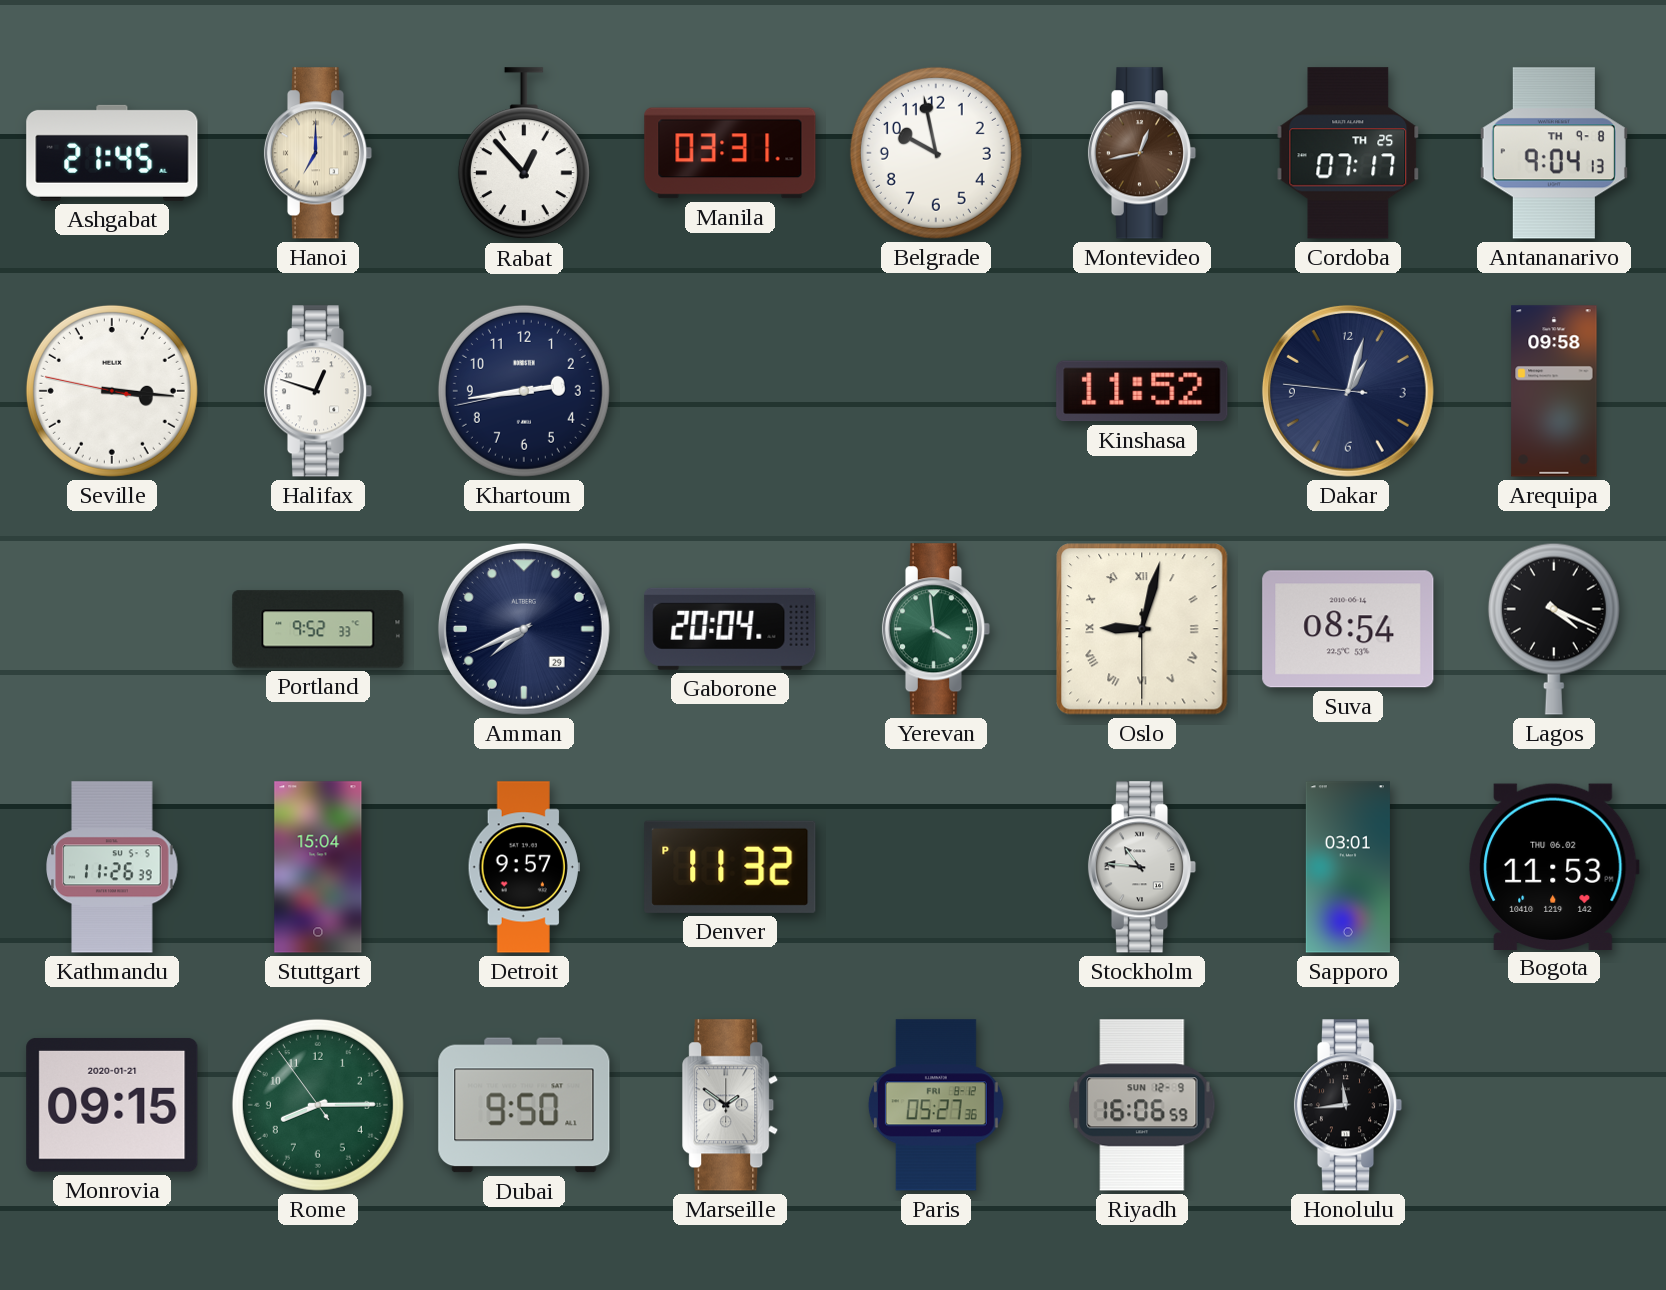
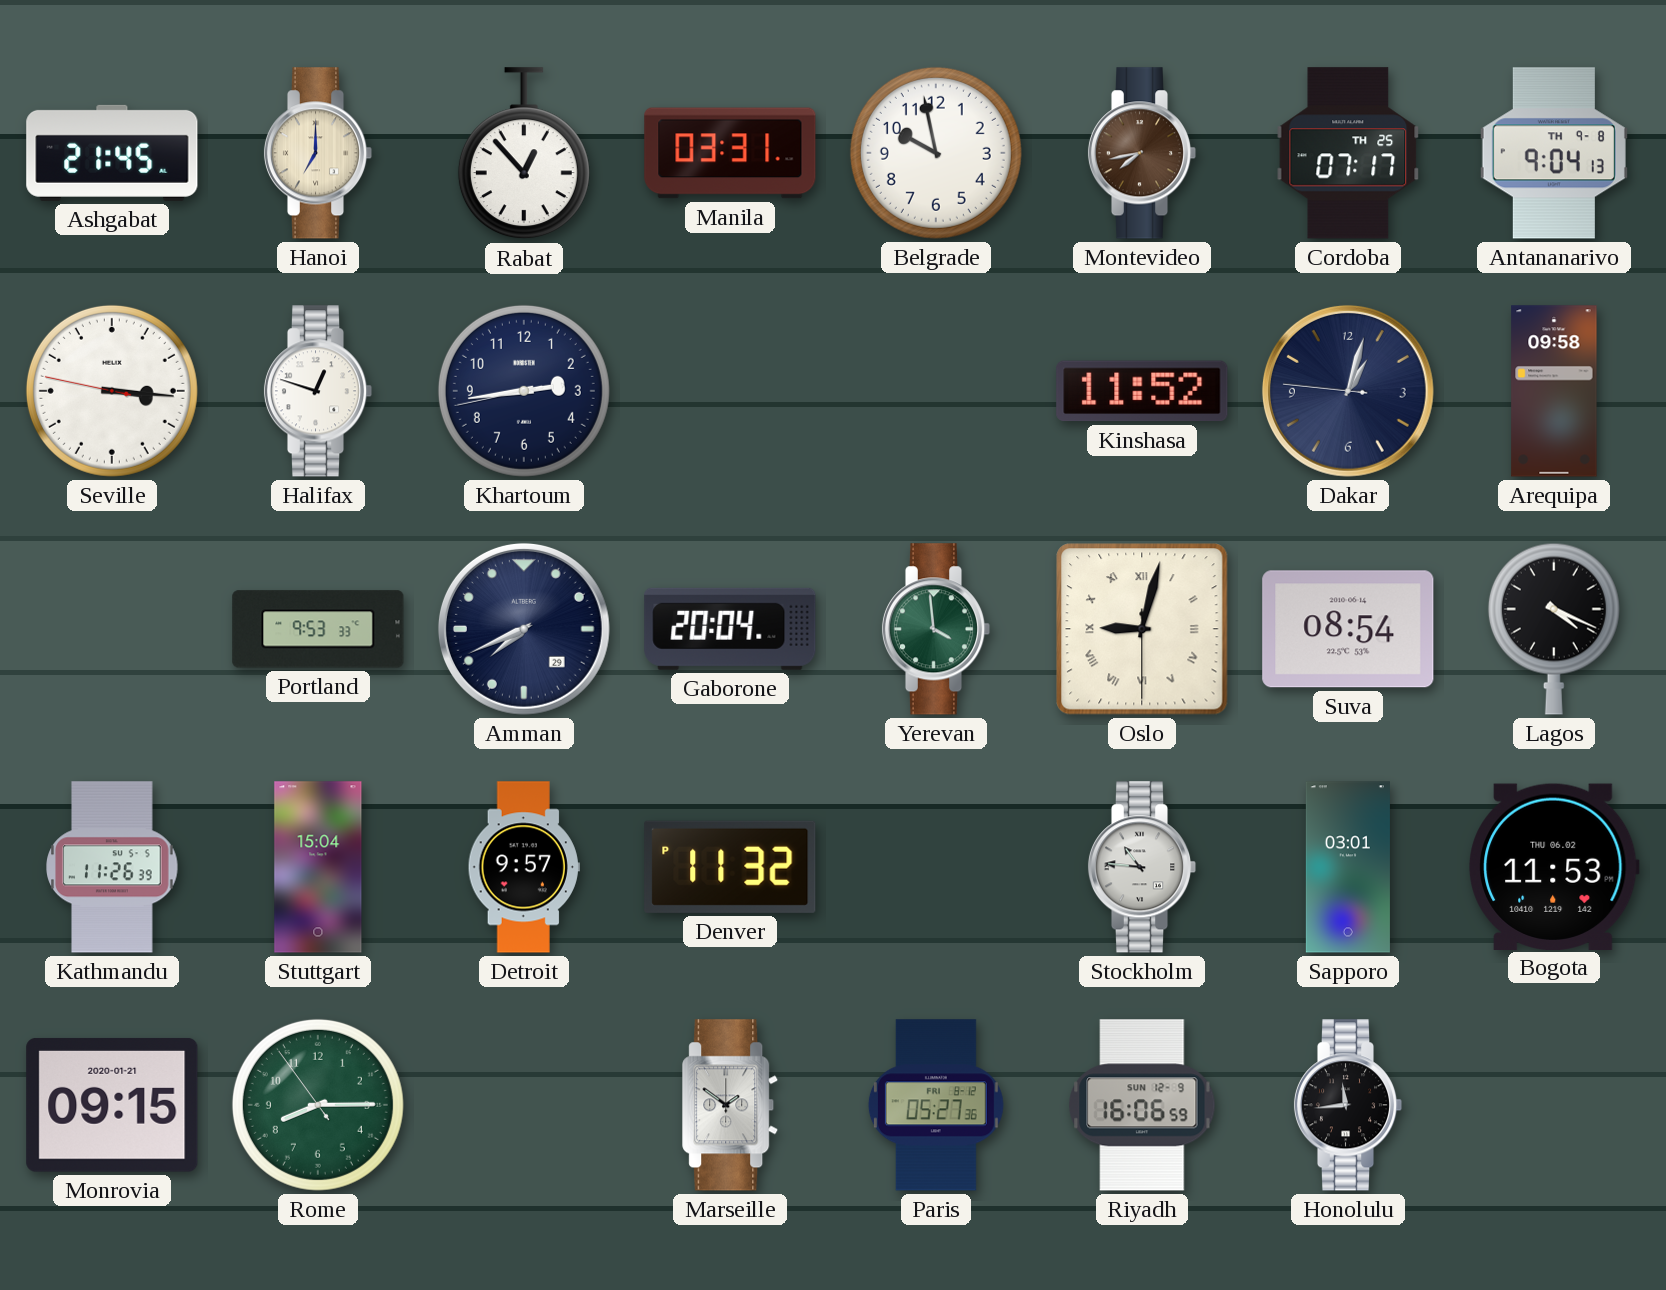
Montevideo: 12:43 -> 7:43
Portland: 9:52 -> 9:53
Dubai: 9:50 -> none
